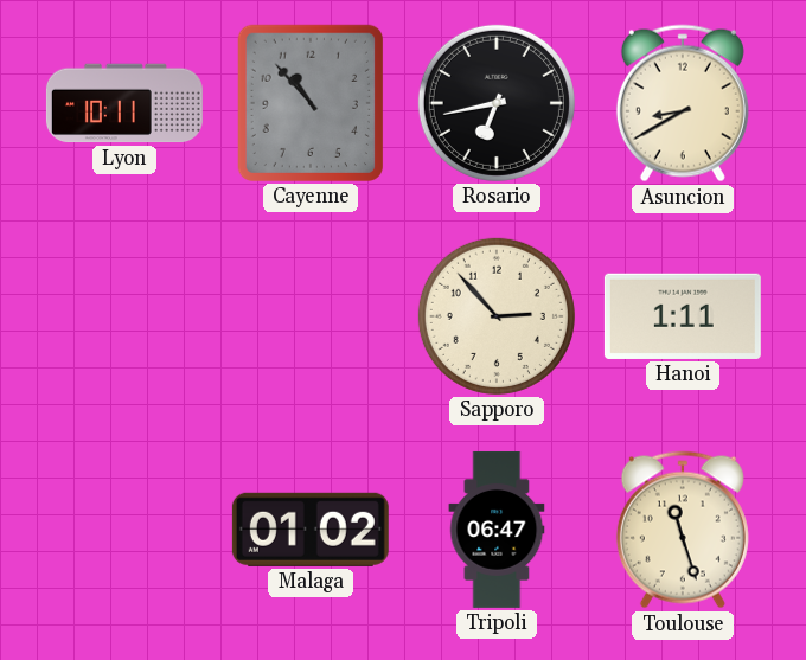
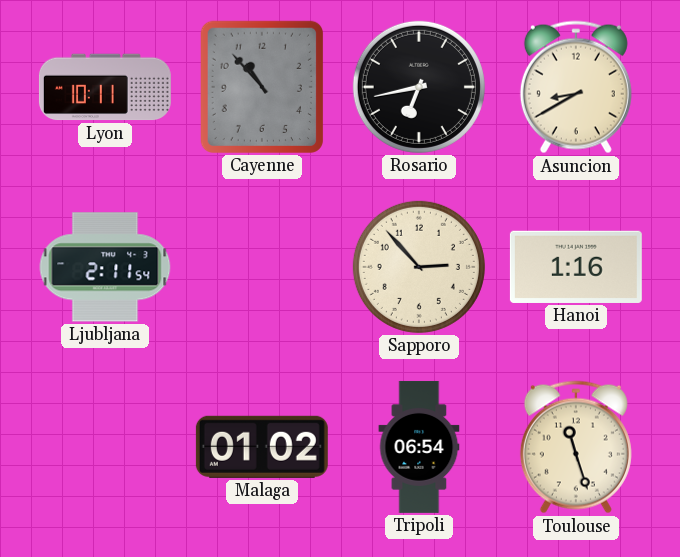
Ljubljana: none -> 2:11
Hanoi: 1:11 -> 1:16
Tripoli: 06:47 -> 06:54
